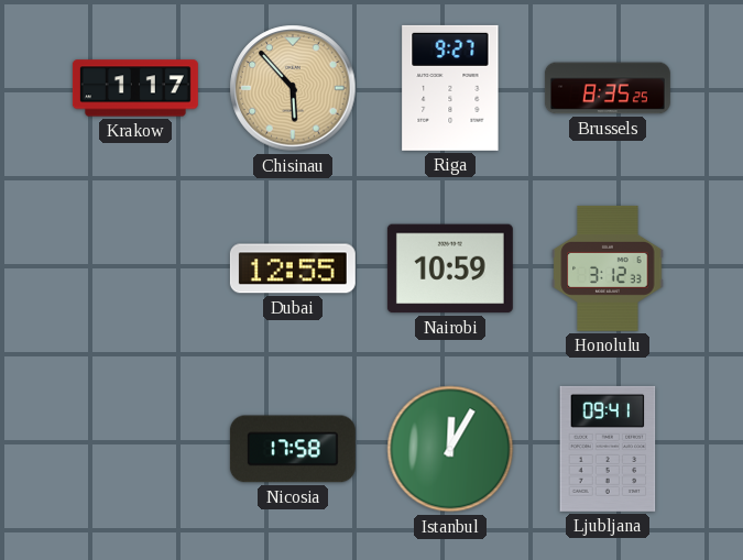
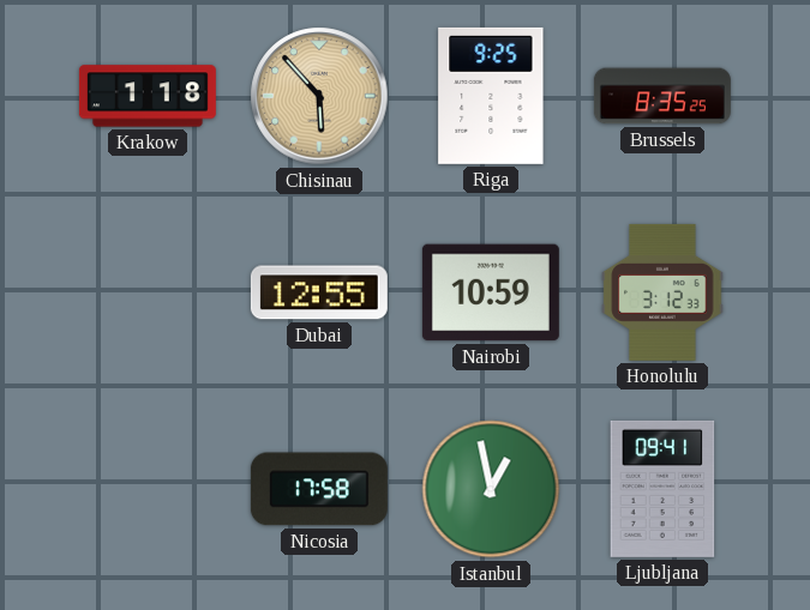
Krakow: 1:17 -> 1:18
Riga: 9:27 -> 9:25
Istanbul: 12:05 -> 12:58
